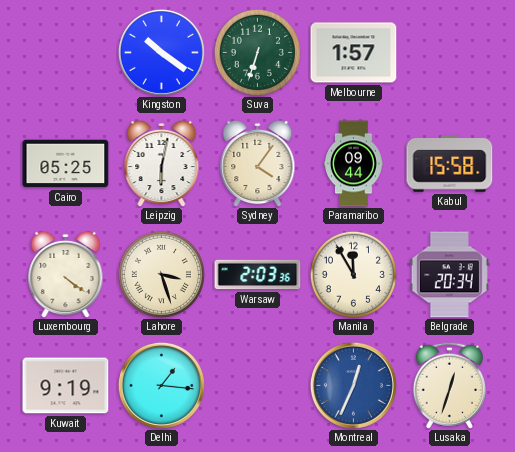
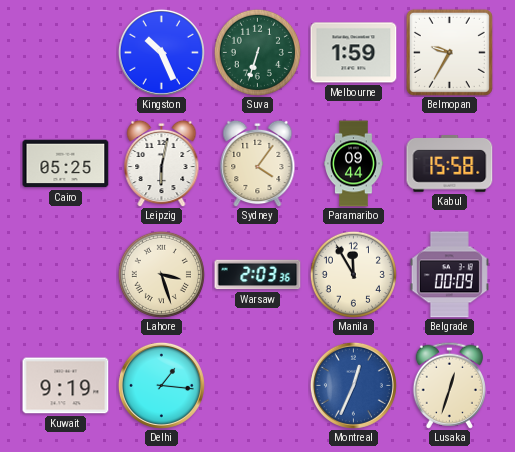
Kingston: 10:21 -> 10:26
Melbourne: 1:57 -> 1:59
Belmopan: none -> 9:35
Luxembourg: 4:21 -> none
Belgrade: 20:34 -> 00:09
